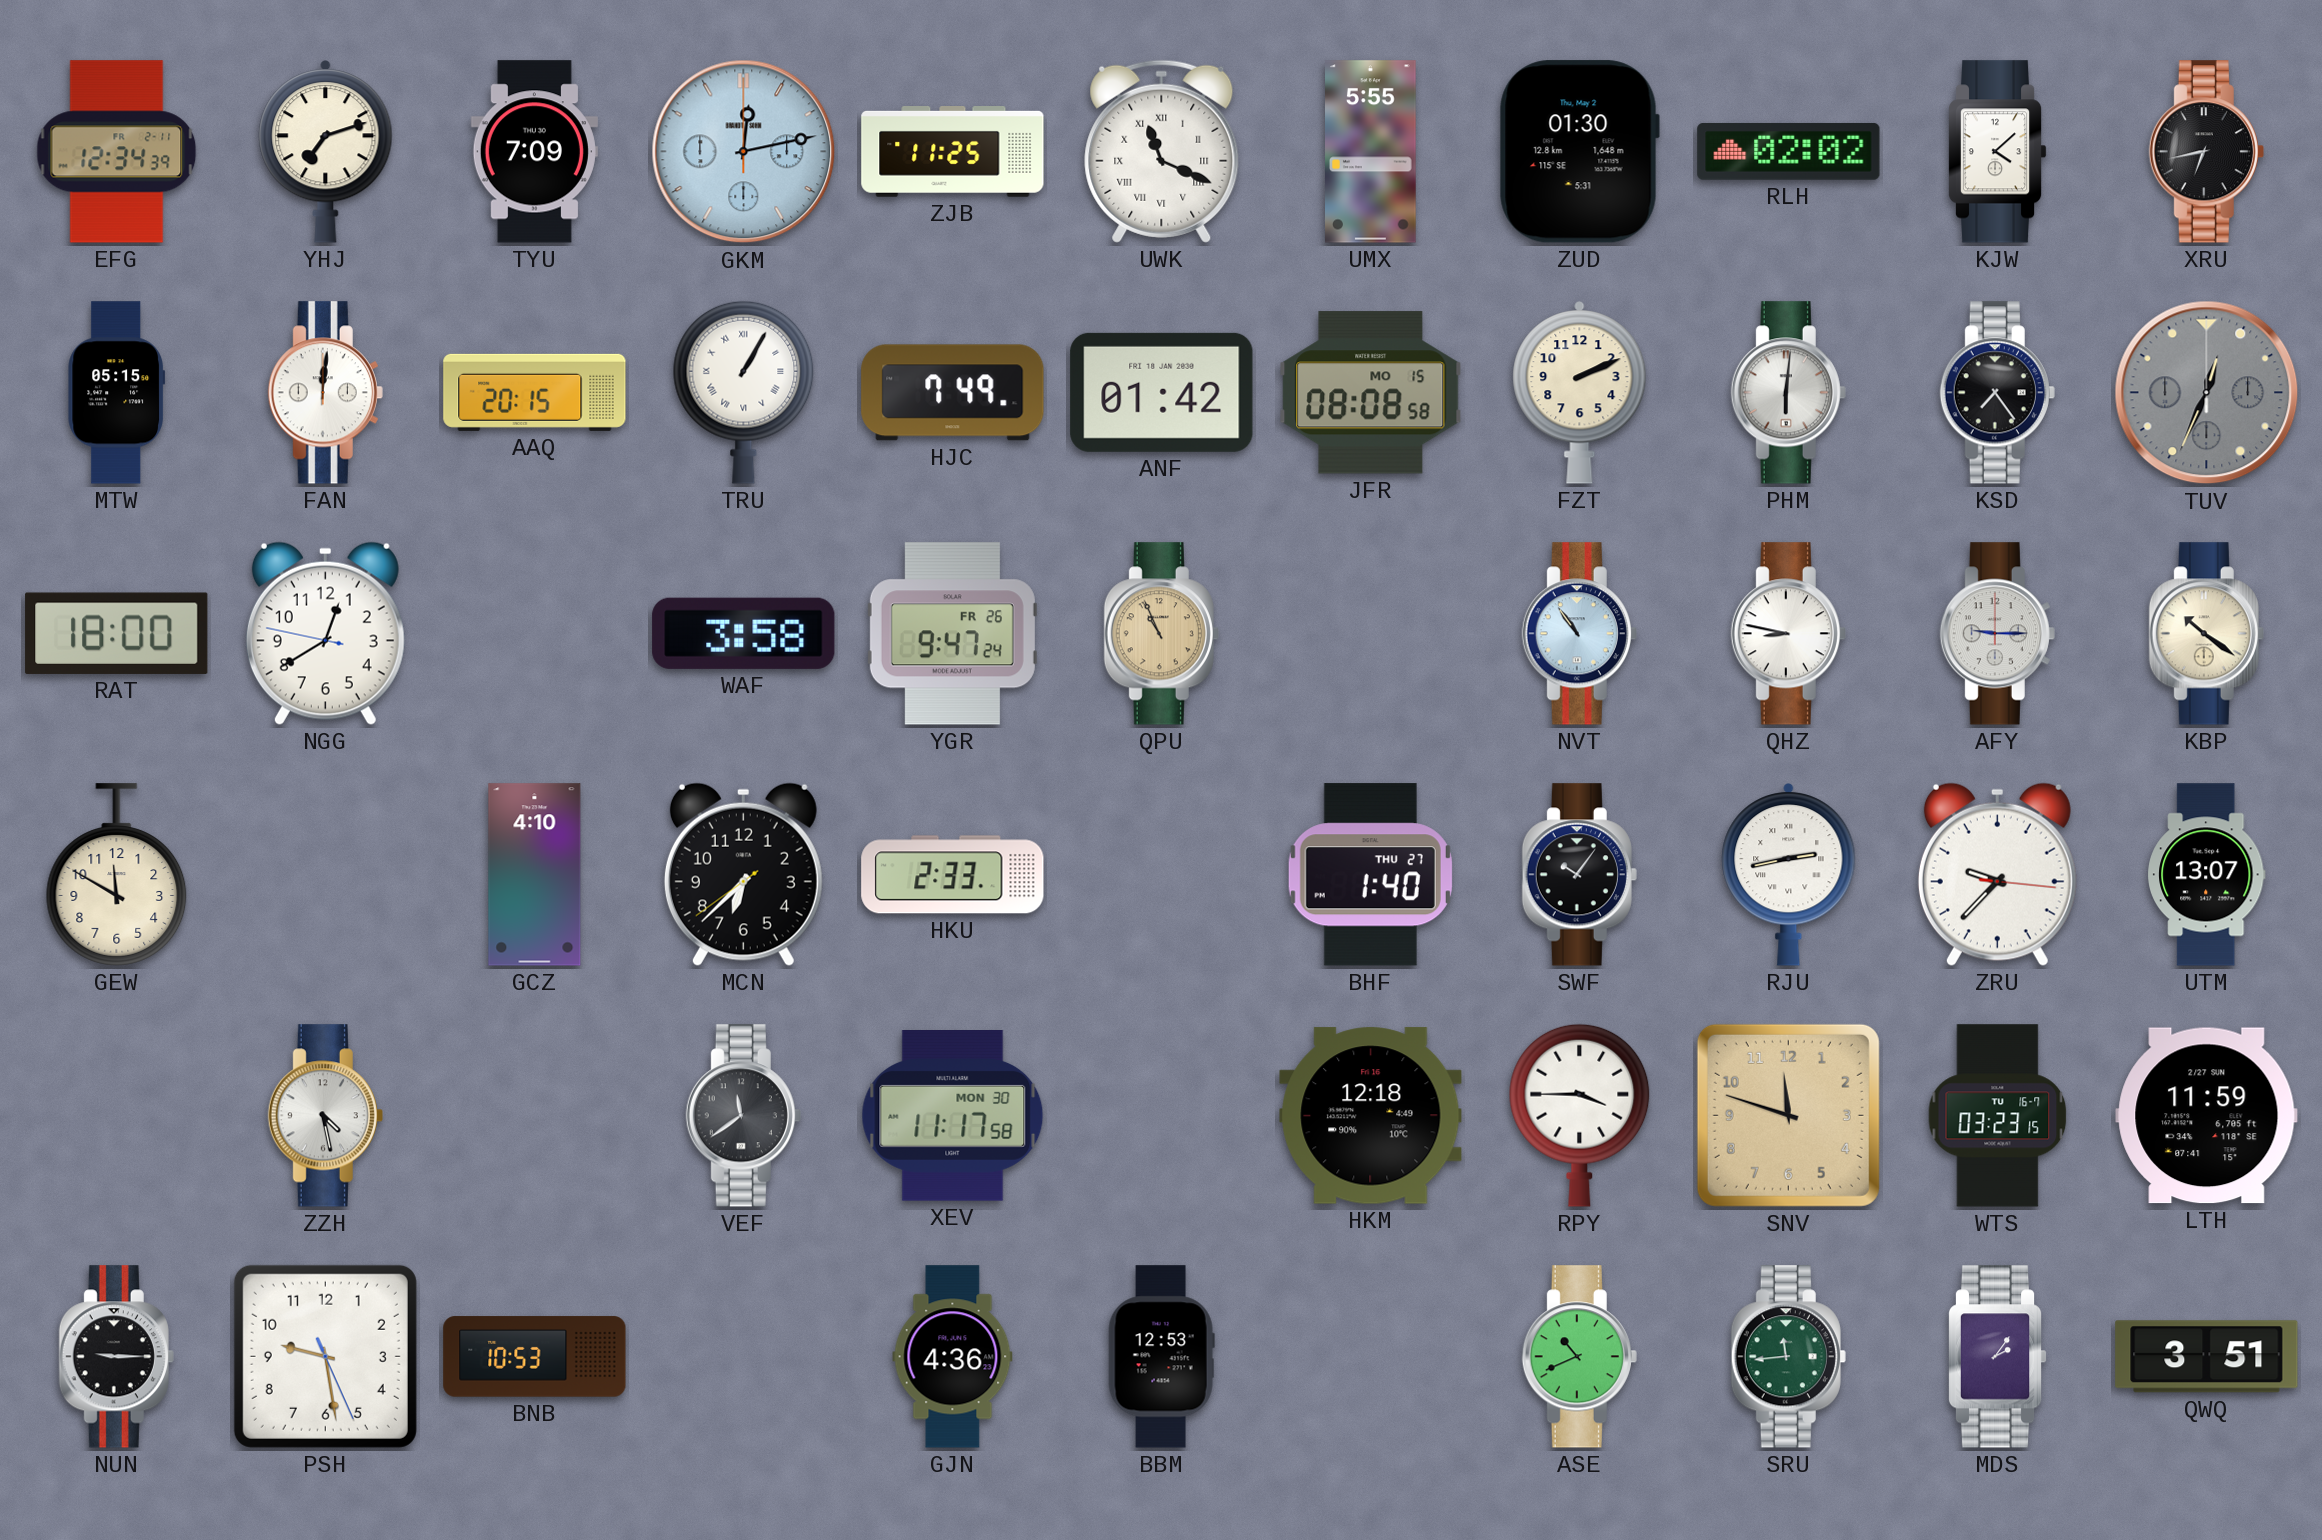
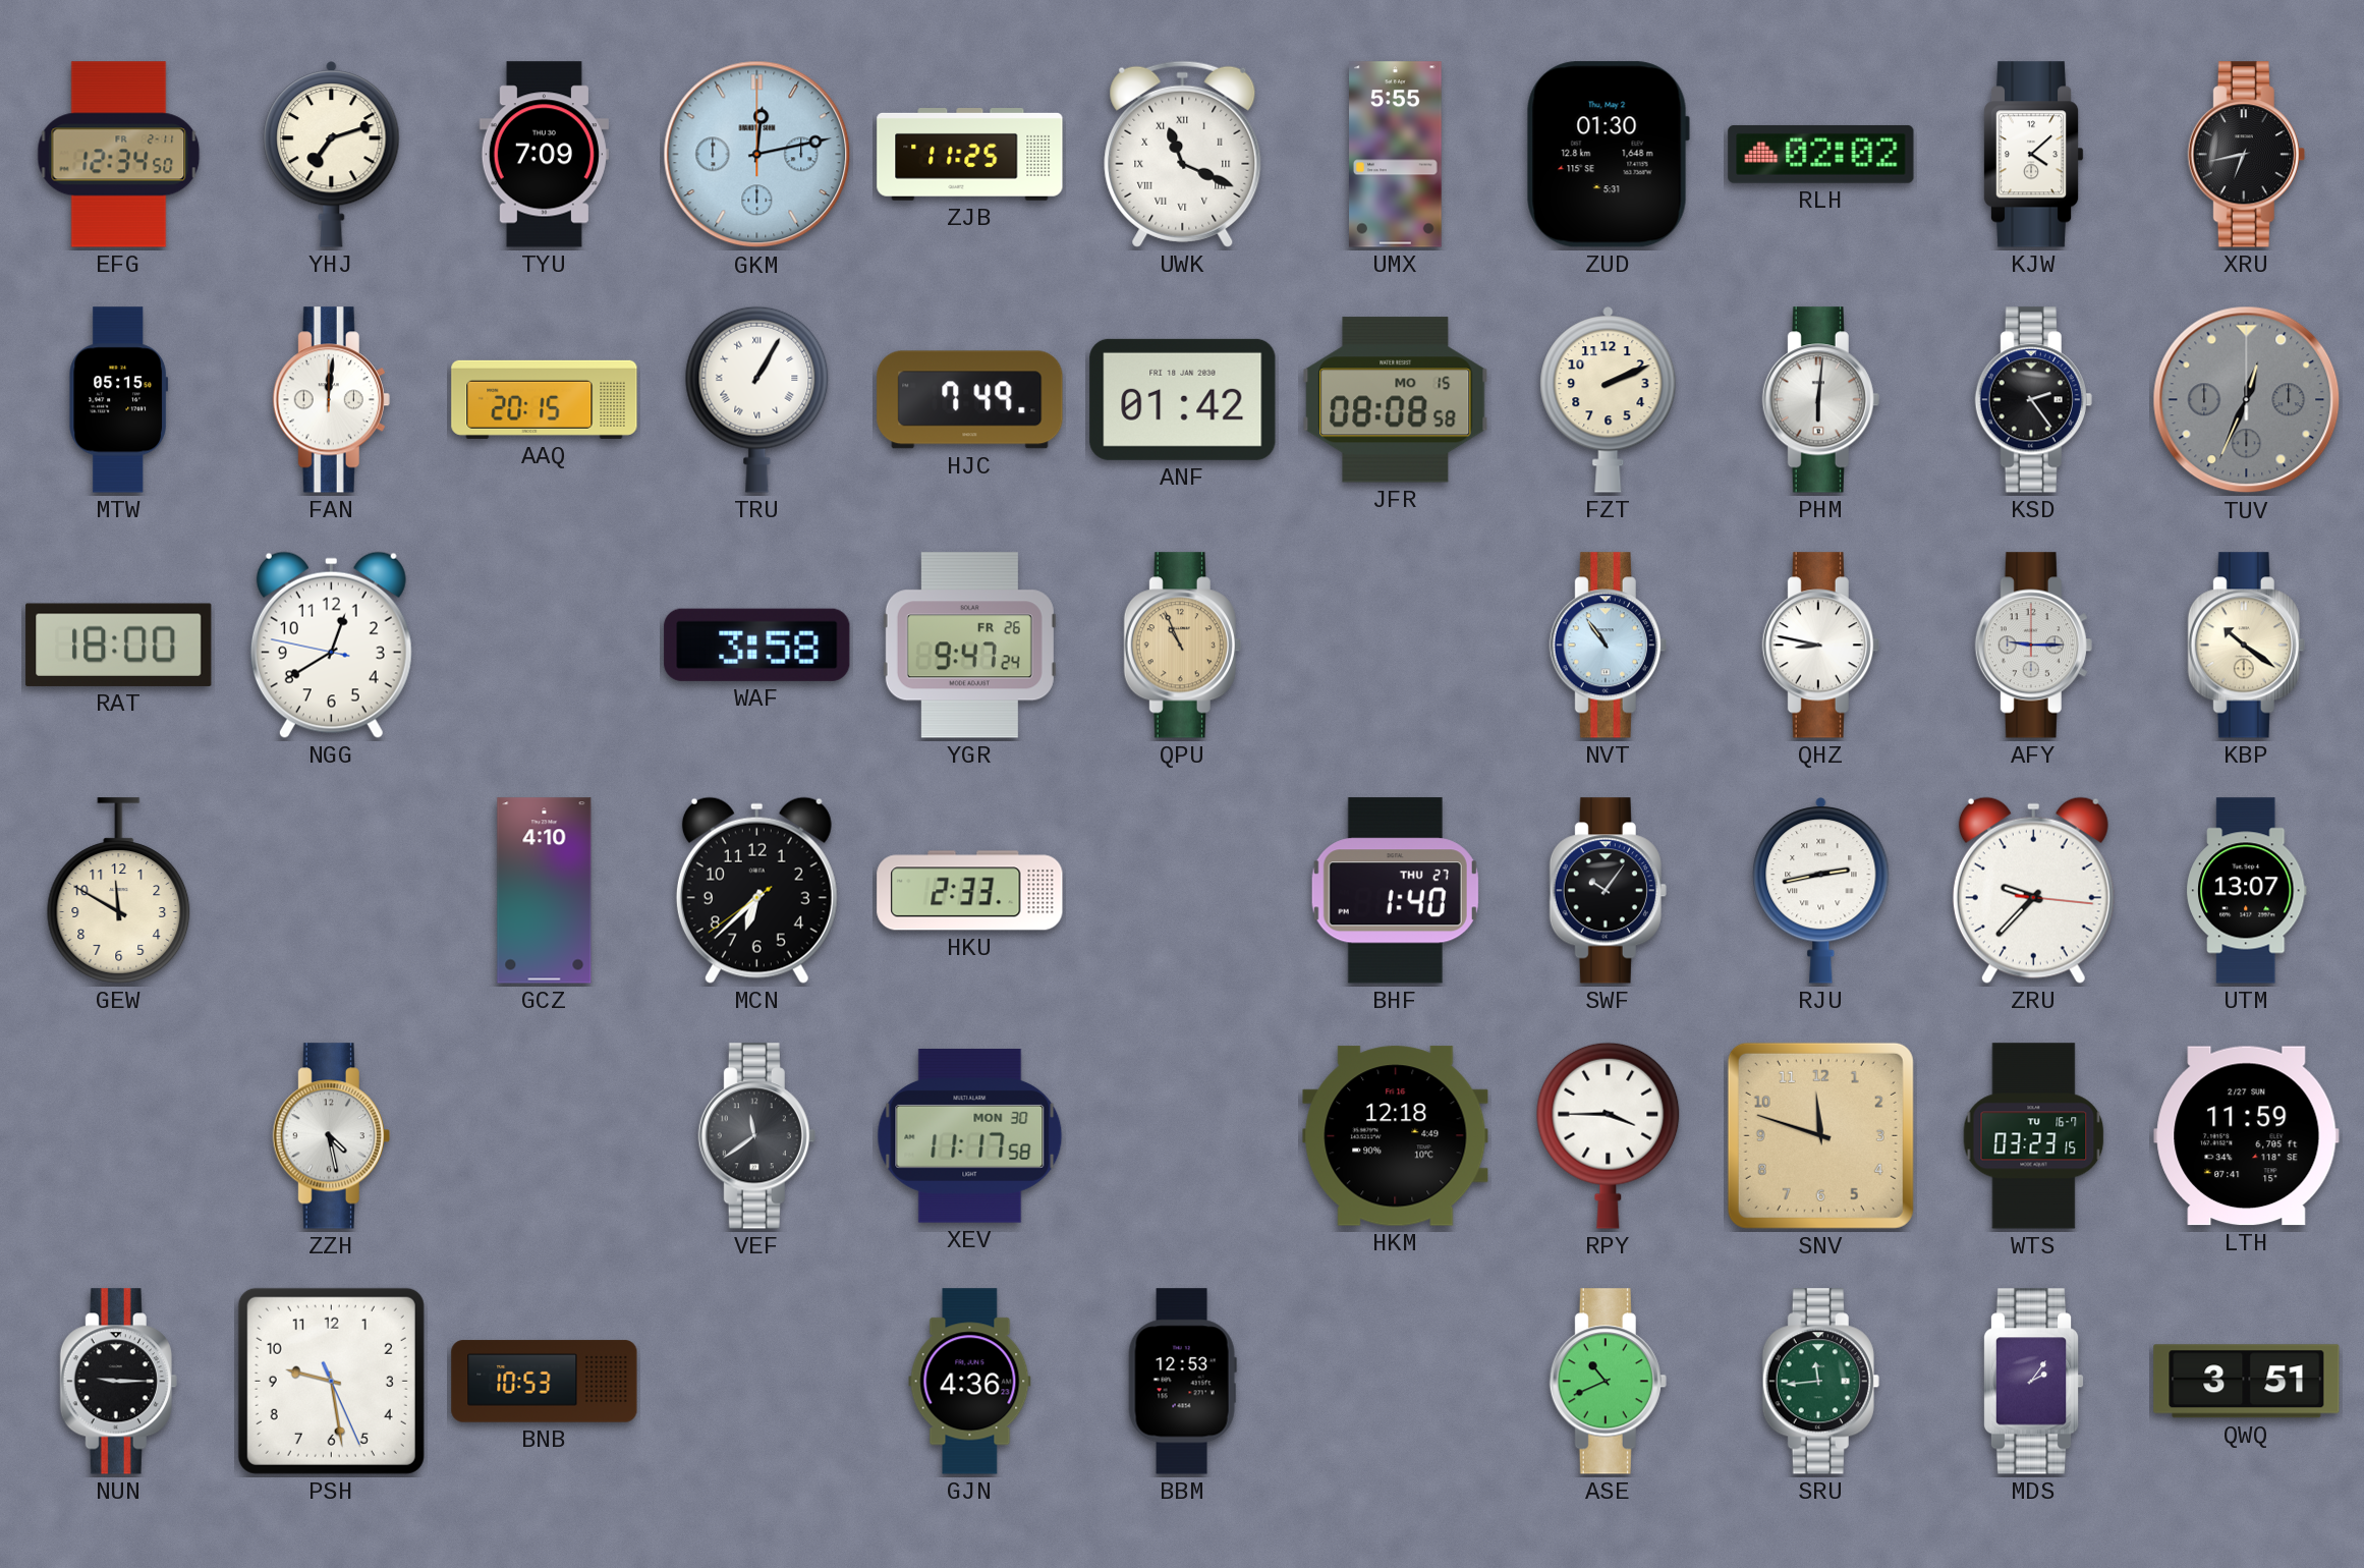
EFG: 12:34:39 -> 12:34:50
KSD: 7:24 -> 2:24
